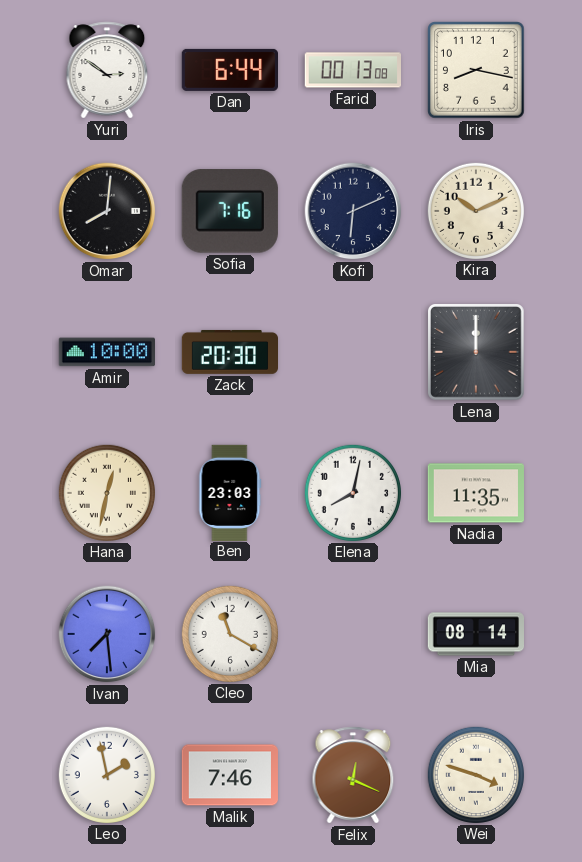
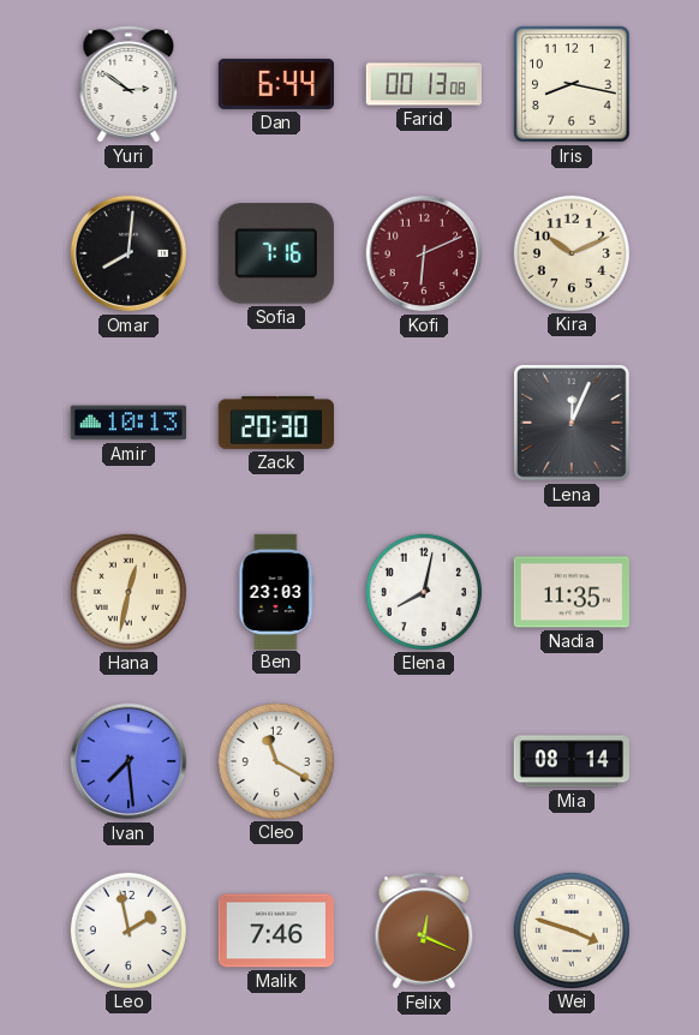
Kofi dial: navy -> burgundy
Amir: 10:00 -> 10:13
Lena: 12:00 -> 12:04
